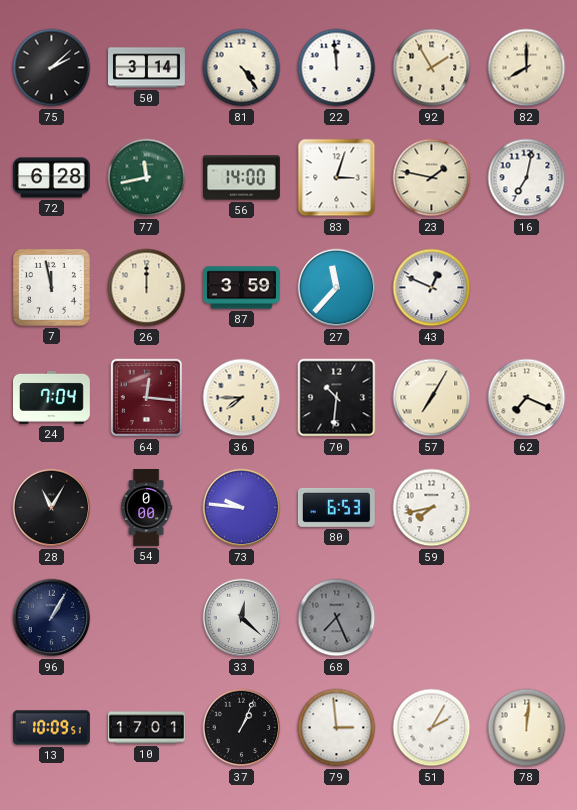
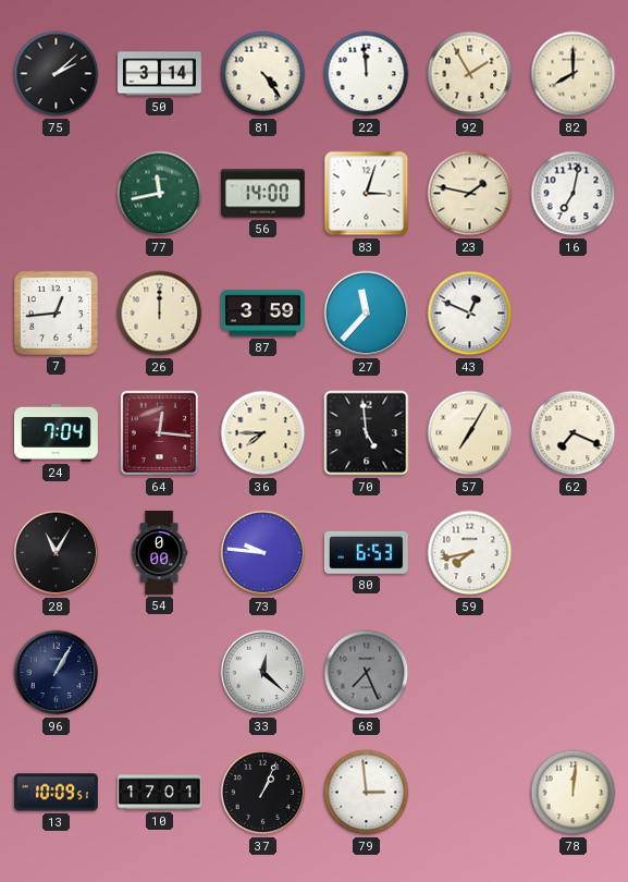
72: 6:28 -> none
7: 11:58 -> 12:44
70: 10:31 -> 4:59
51: 2:05 -> none
